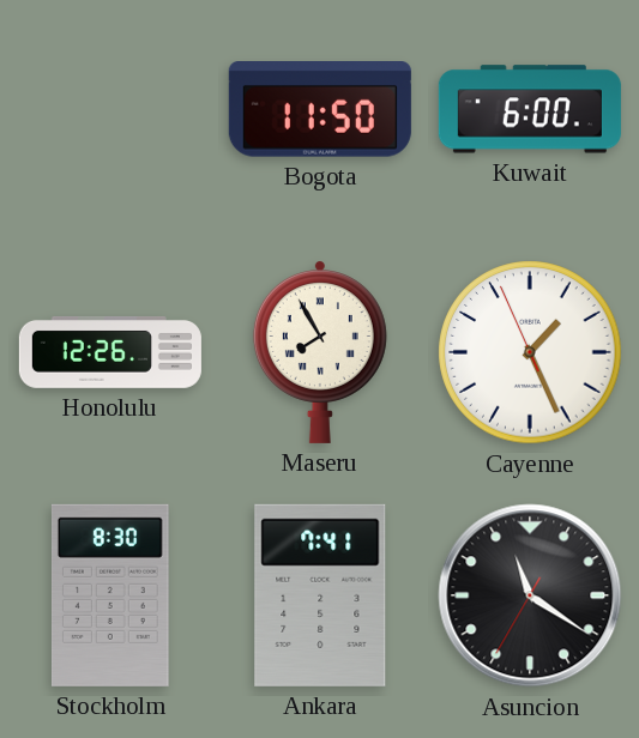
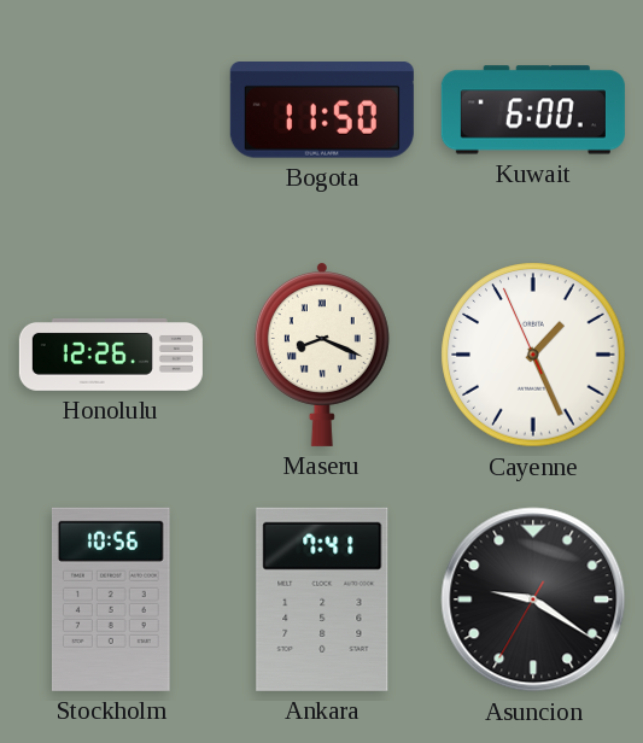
Maseru: 7:55 -> 8:19
Stockholm: 8:30 -> 10:56
Asuncion: 11:20 -> 9:20
